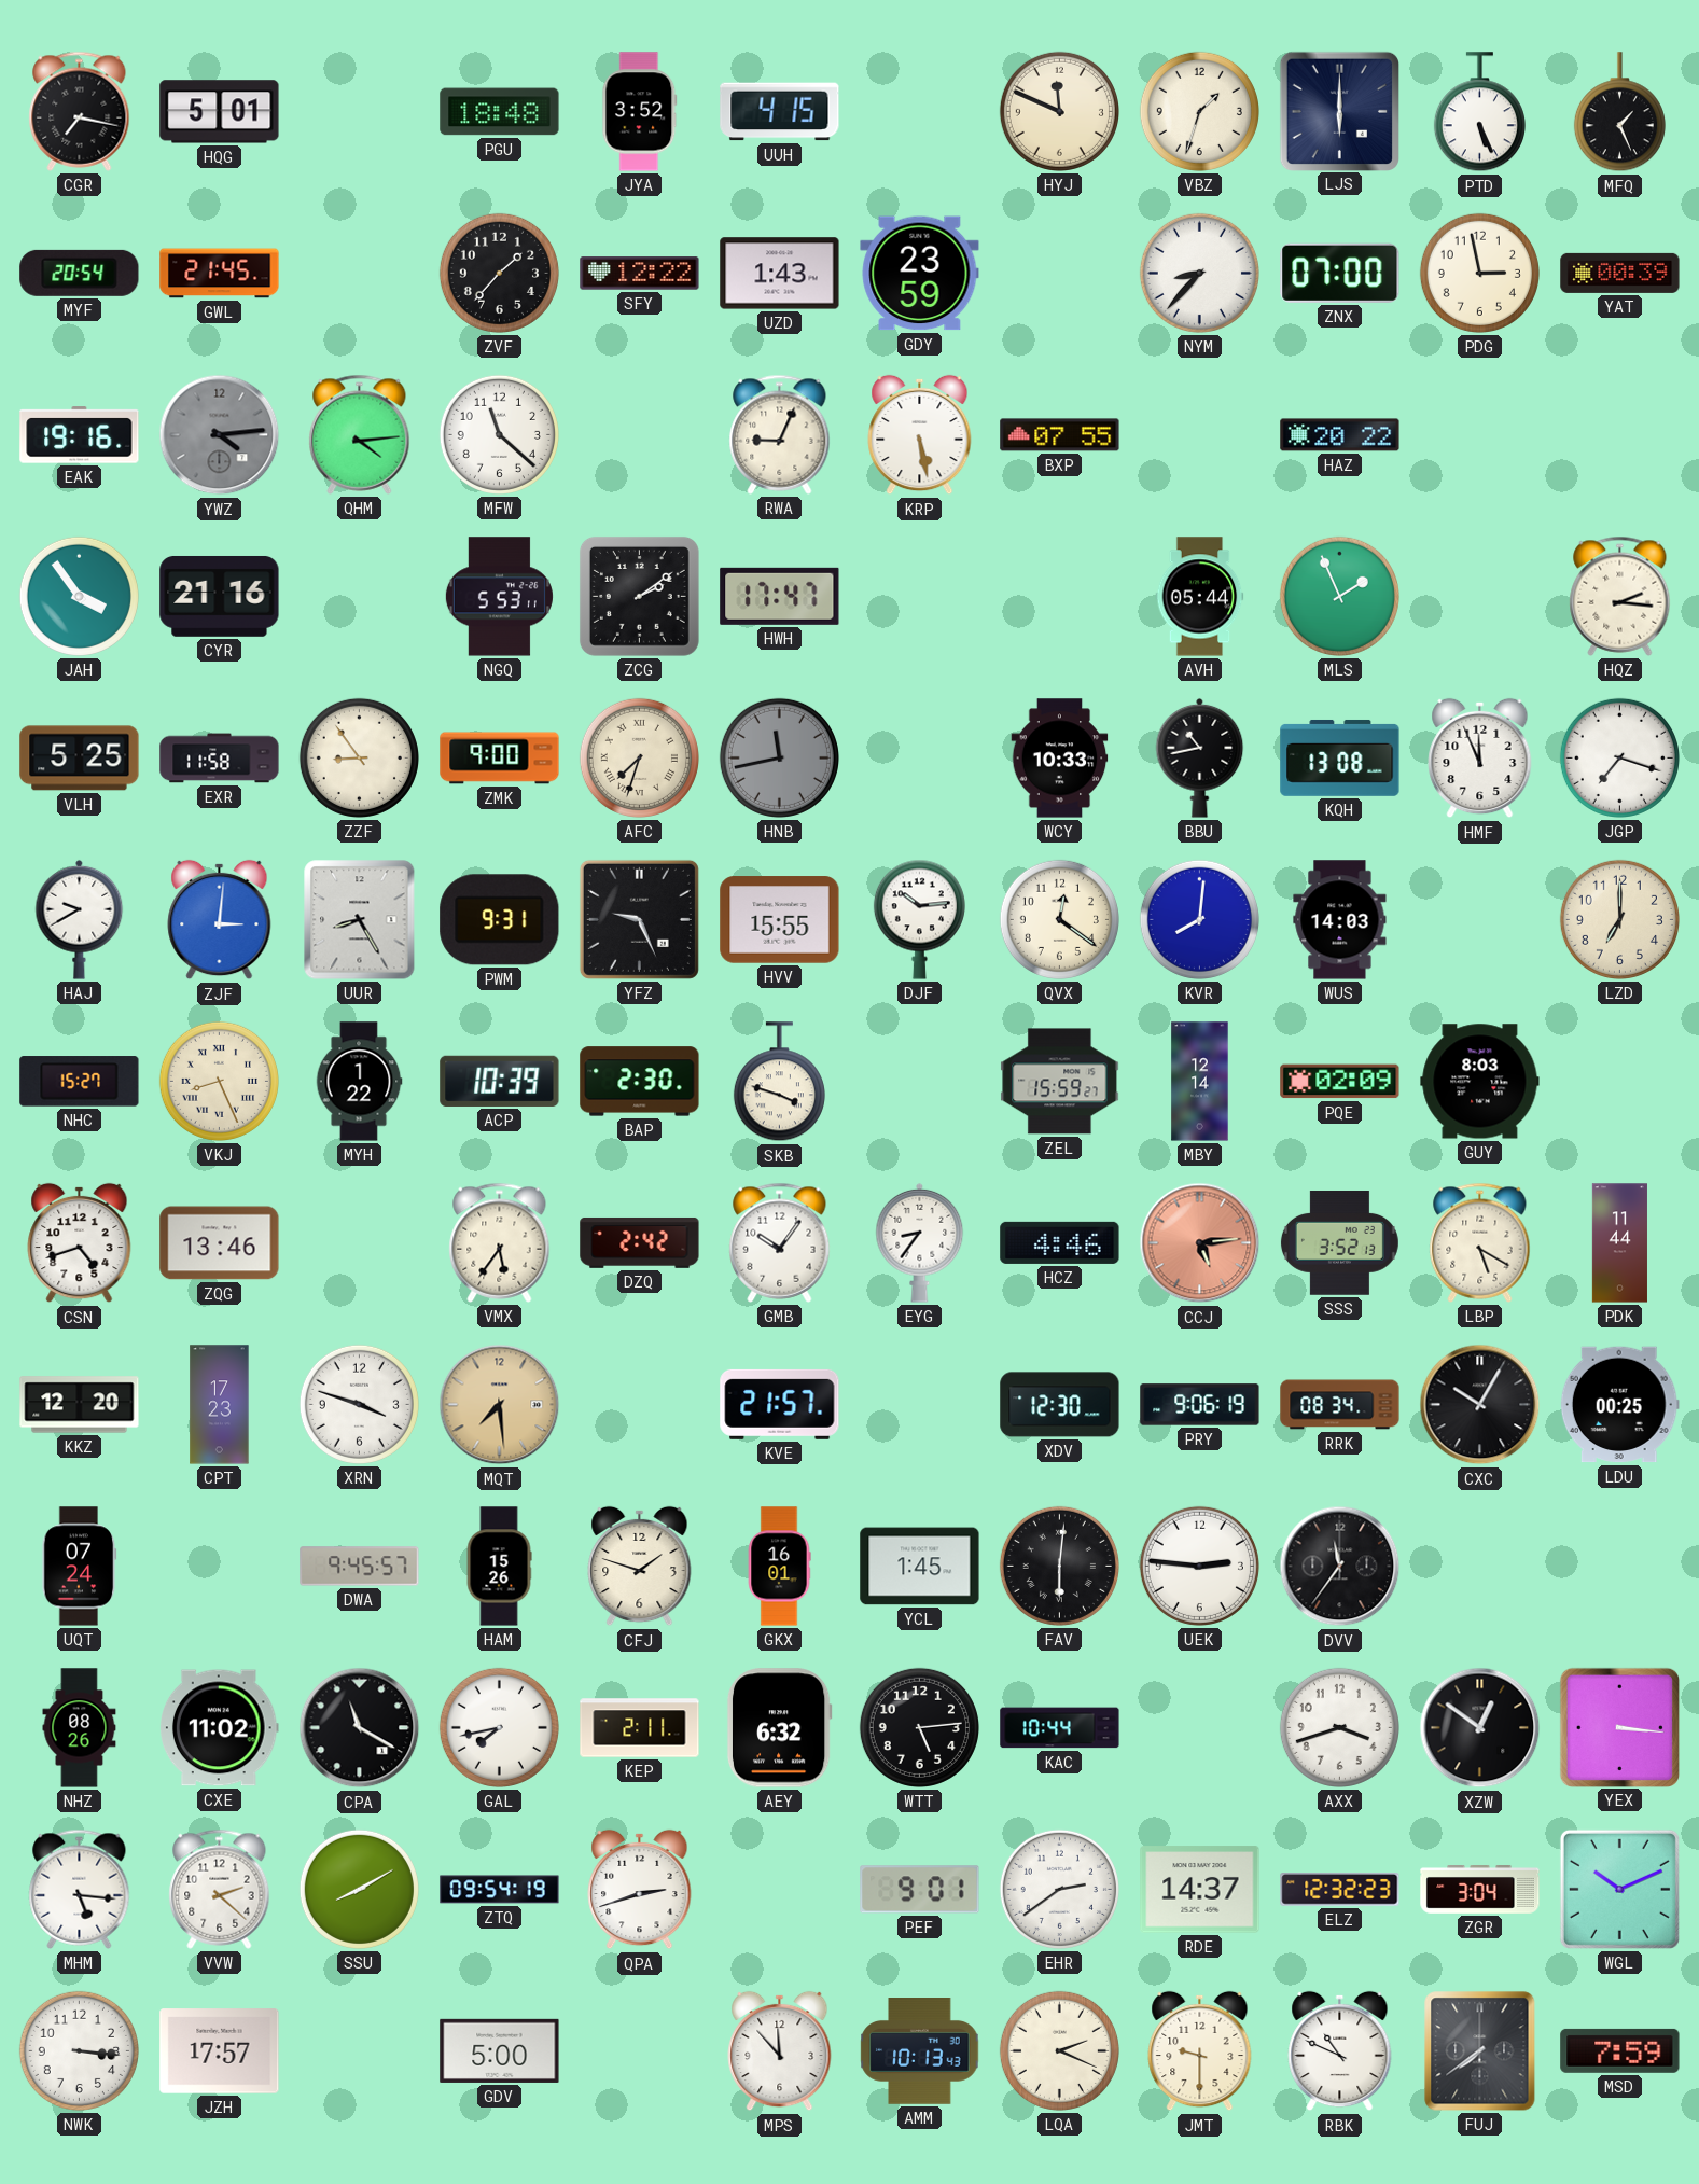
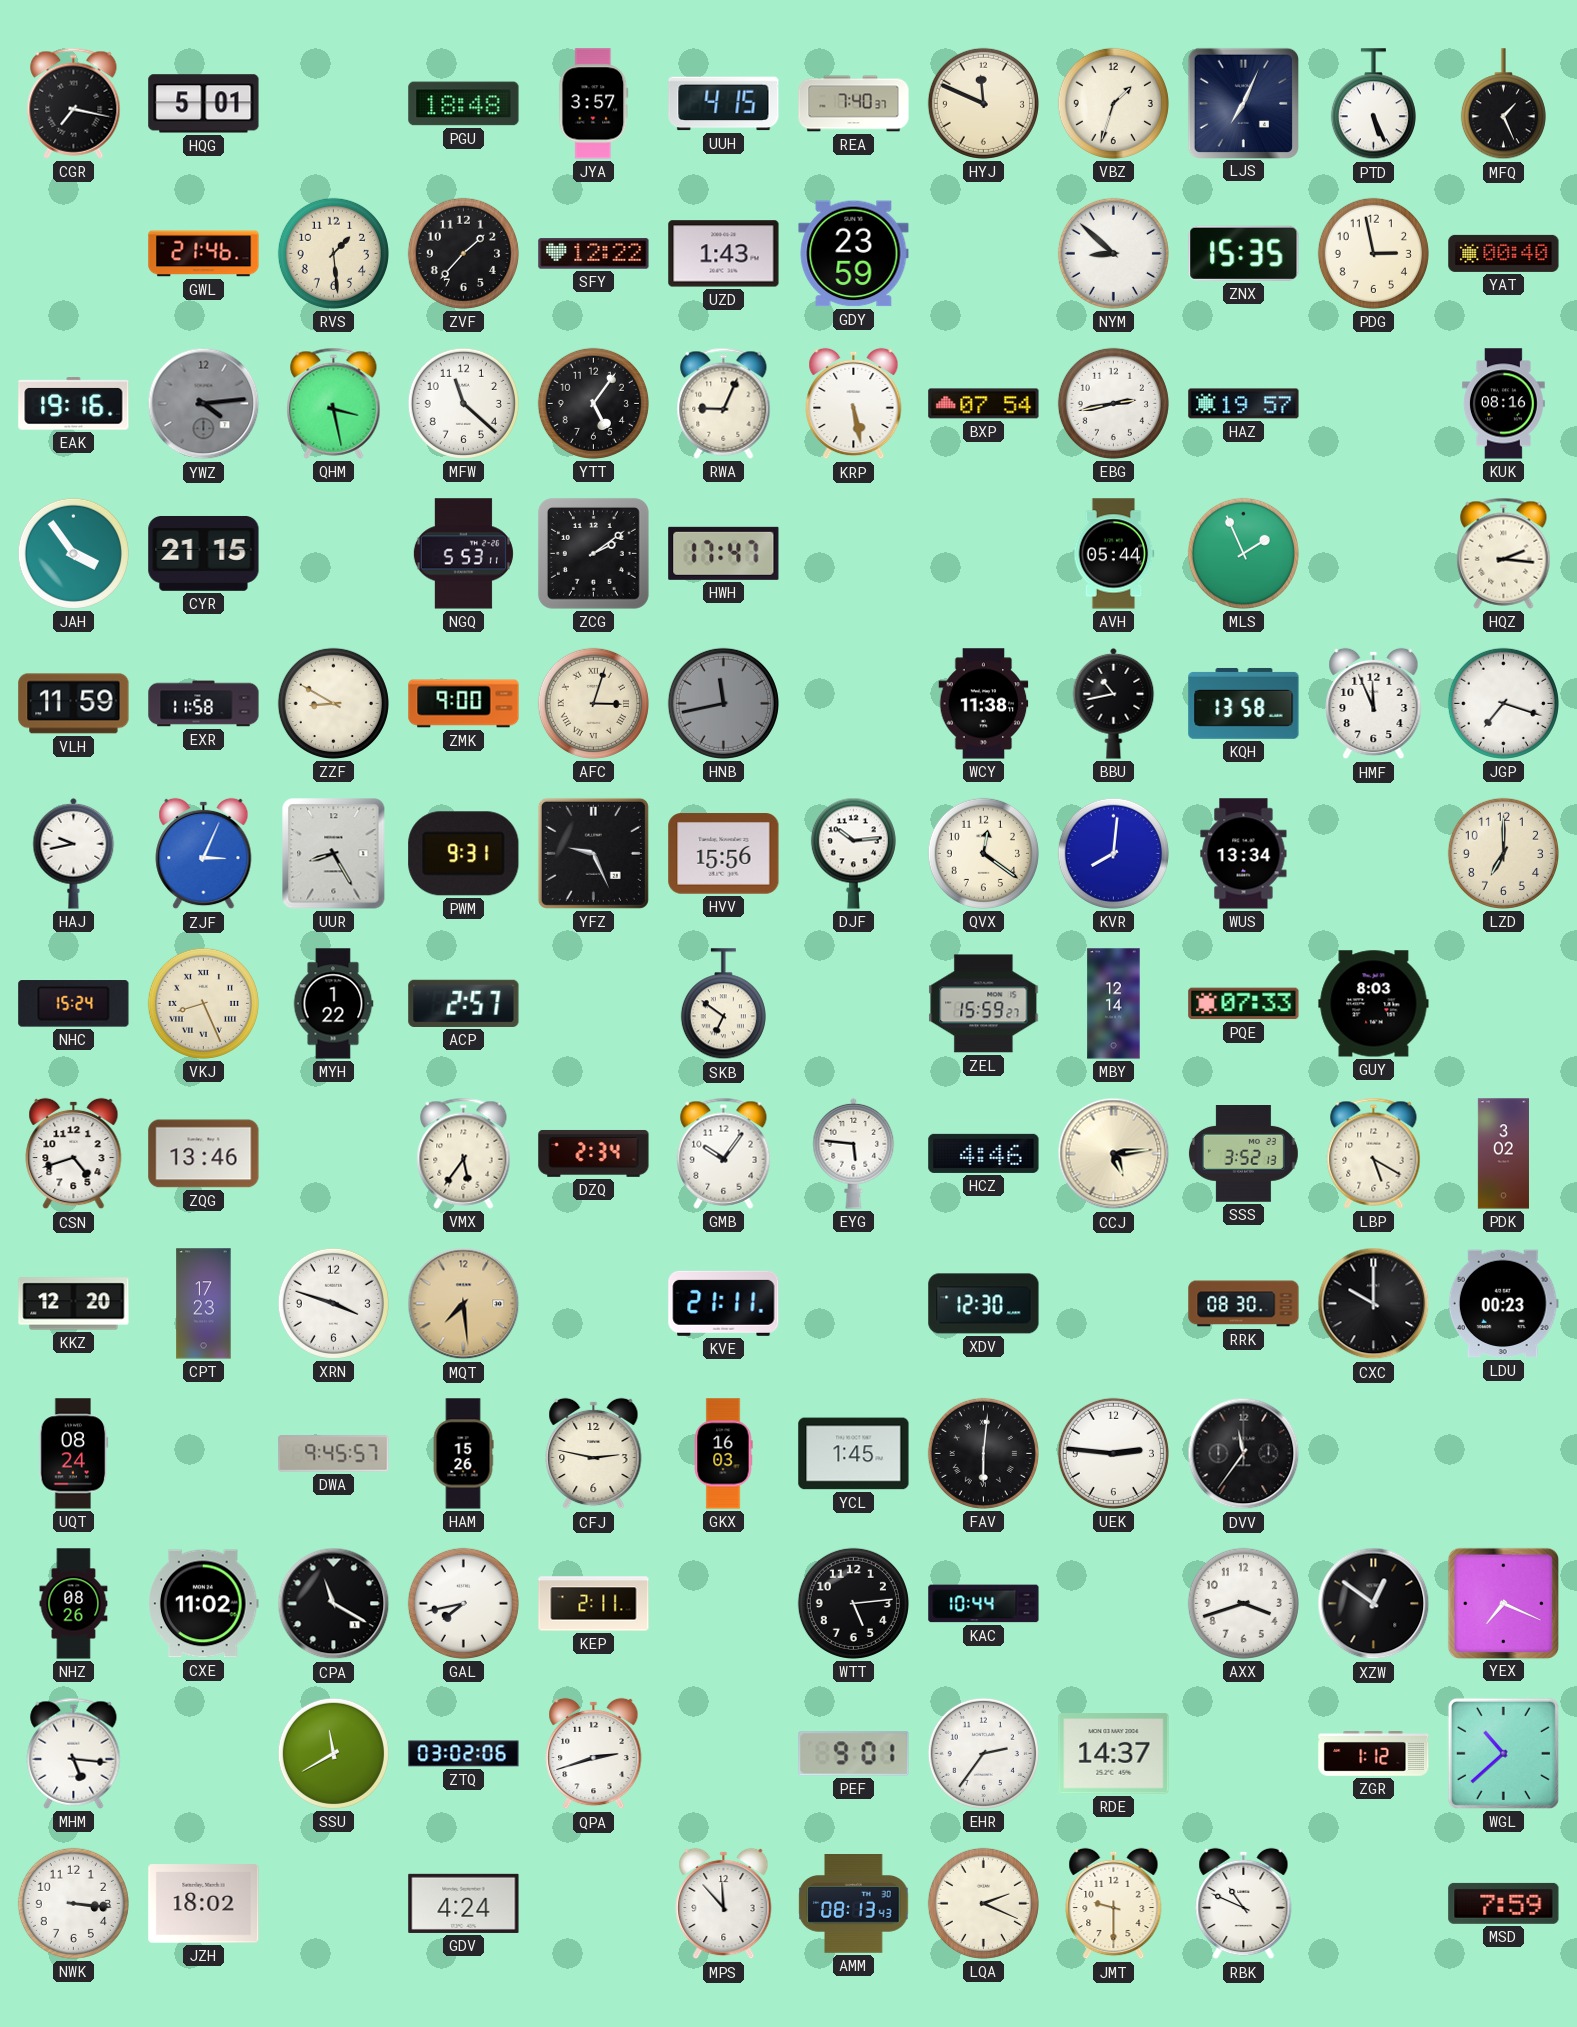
JYA: 3:52 -> 3:57
REA: none -> 7:40
LJS: 6:00 -> 7:04
MYF: 20:54 -> none
GWL: 21:45 -> 21:46
RVS: none -> 1:29
NYM: 8:37 -> 8:52
ZNX: 07:00 -> 15:35
YAT: 00:39 -> 00:40
QHM: 4:14 -> 3:28
YTT: none -> 5:06
BXP: 07:55 -> 07:54
EBG: none -> 2:43
HAZ: 20:22 -> 19:57
KUK: none -> 08:16
CYR: 21:16 -> 21:15
VLH: 5:25 -> 11:59
ZZF: 8:54 -> 8:50
AFC: 7:33 -> 3:03
WCY: 10:33 -> 11:38
KQH: 13:08 -> 13:58
HAJ: 9:40 -> 9:43
ZJF: 3:01 -> 3:04
HVV: 15:55 -> 15:56
WUS: 14:03 -> 13:34
NHC: 15:27 -> 15:24
ACP: 10:39 -> 2:57
BAP: 2:30 -> none
SKB: 3:48 -> 6:51
PQE: 02:09 -> 07:33
DZQ: 2:42 -> 2:34
EYG: 8:36 -> 5:46
CCJ dial: salmon -> cream
PDK: 11:44 -> 3:02
KVE: 21:57 -> 21:11
PRY: 9:06 -> none
RRK: 08:34 -> 08:30
CXC: 10:05 -> 10:00
LDU: 00:25 -> 00:23
UQT: 07:24 -> 08:24
CFJ: 1:48 -> 2:47
GKX: 16:01 -> 16:03
AEY: 6:32 -> none
YEX: 3:16 -> 7:19
VVW: 2:22 -> none
SSU: 8:10 -> 11:40
ZTQ: 09:54 -> 03:02
EHR: 2:39 -> 2:36
ELZ: 12:32 -> none
ZGR: 3:04 -> 1:12
WGL: 10:11 -> 10:38
JZH: 17:57 -> 18:02
GDV: 5:00 -> 4:24
AMM: 10:13 -> 08:13
FUJ: 7:39 -> none
